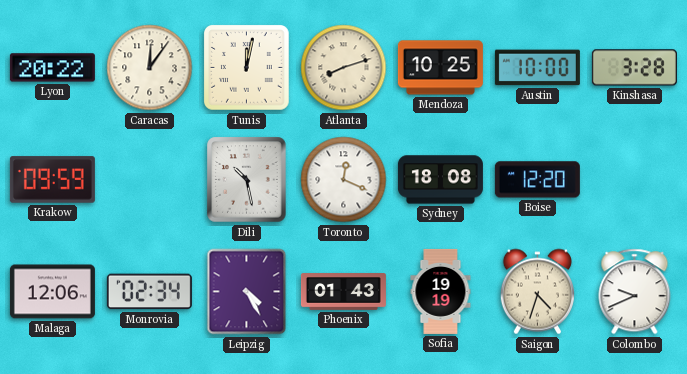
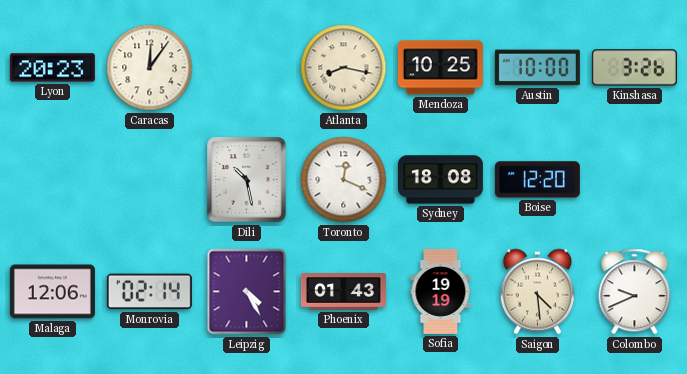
Lyon: 20:22 -> 20:23
Tunis: 12:02 -> none
Atlanta: 8:12 -> 8:17
Kinshasa: 3:28 -> 3:26
Krakow: 09:59 -> none
Monrovia: 02:34 -> 02:14
Saigon: 4:33 -> 4:29
